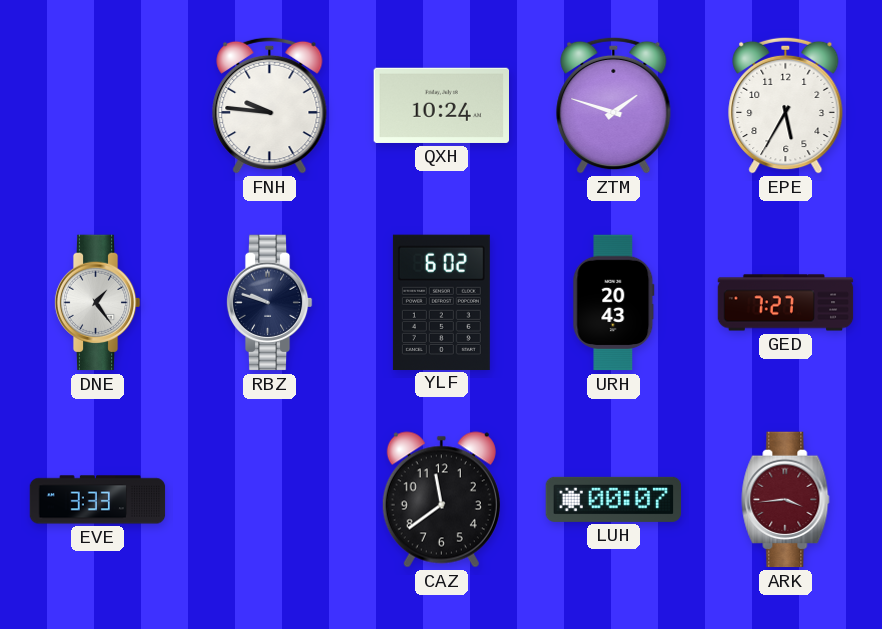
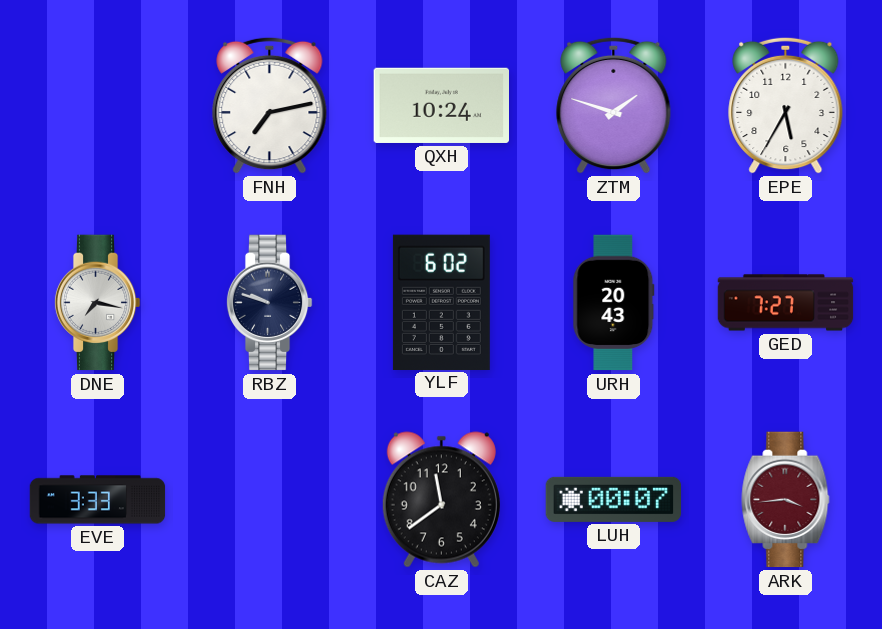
FNH: 9:46 -> 7:13
DNE: 1:24 -> 7:17
